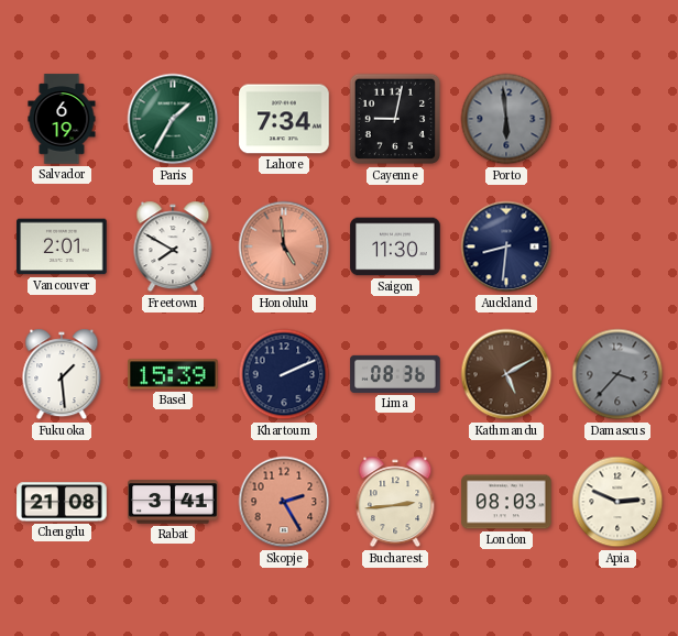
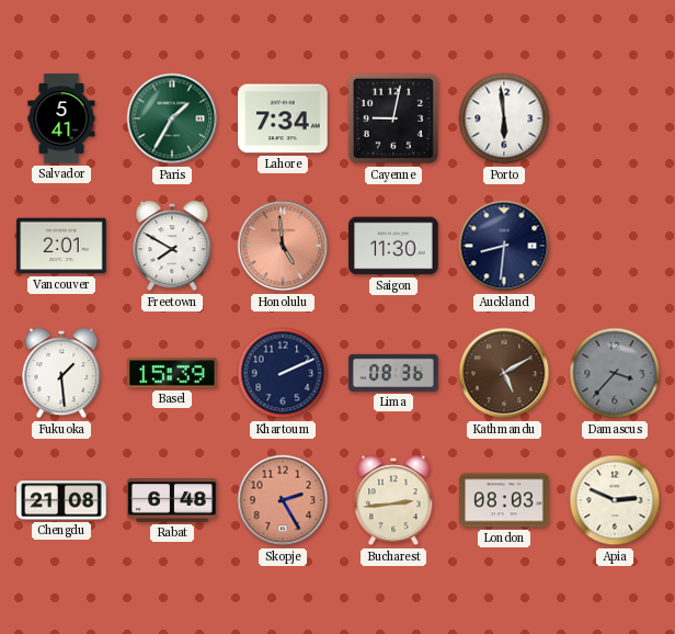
Salvador: 6:19 -> 5:41
Porto dial: grey -> white
Rabat: 3:41 -> 6:48
